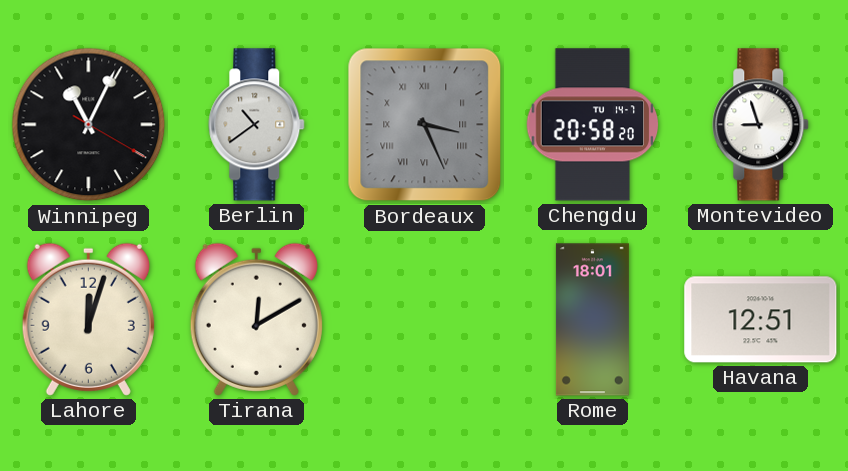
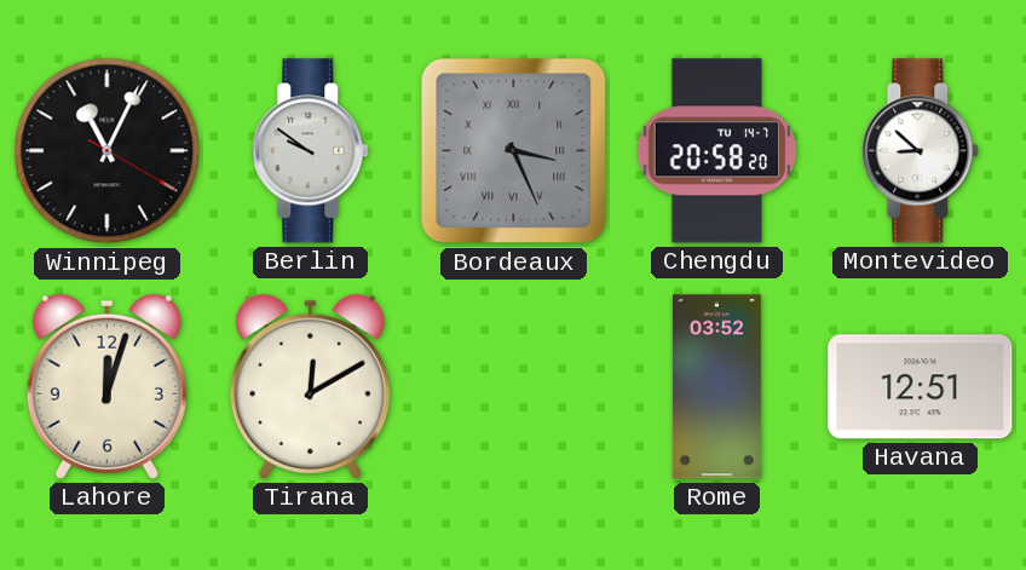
Berlin: 10:39 -> 9:51
Montevideo: 8:57 -> 8:52
Rome: 18:01 -> 03:52
